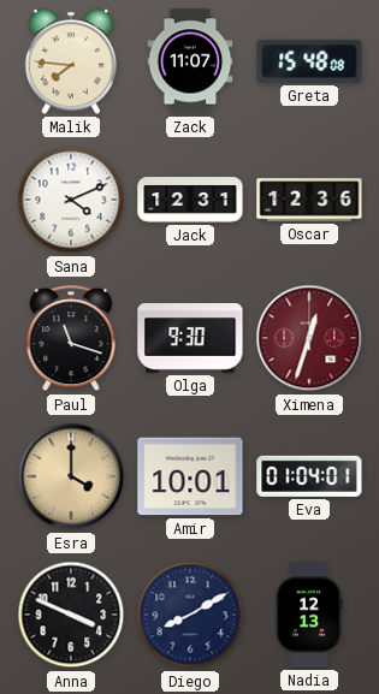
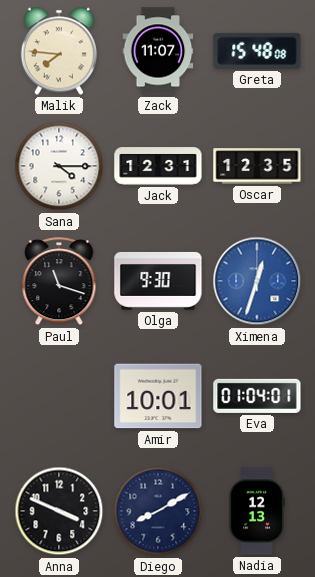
Sana: 4:11 -> 4:15
Oscar: 12:36 -> 12:35
Ximena dial: burgundy -> blue
Esra: 4:00 -> none
